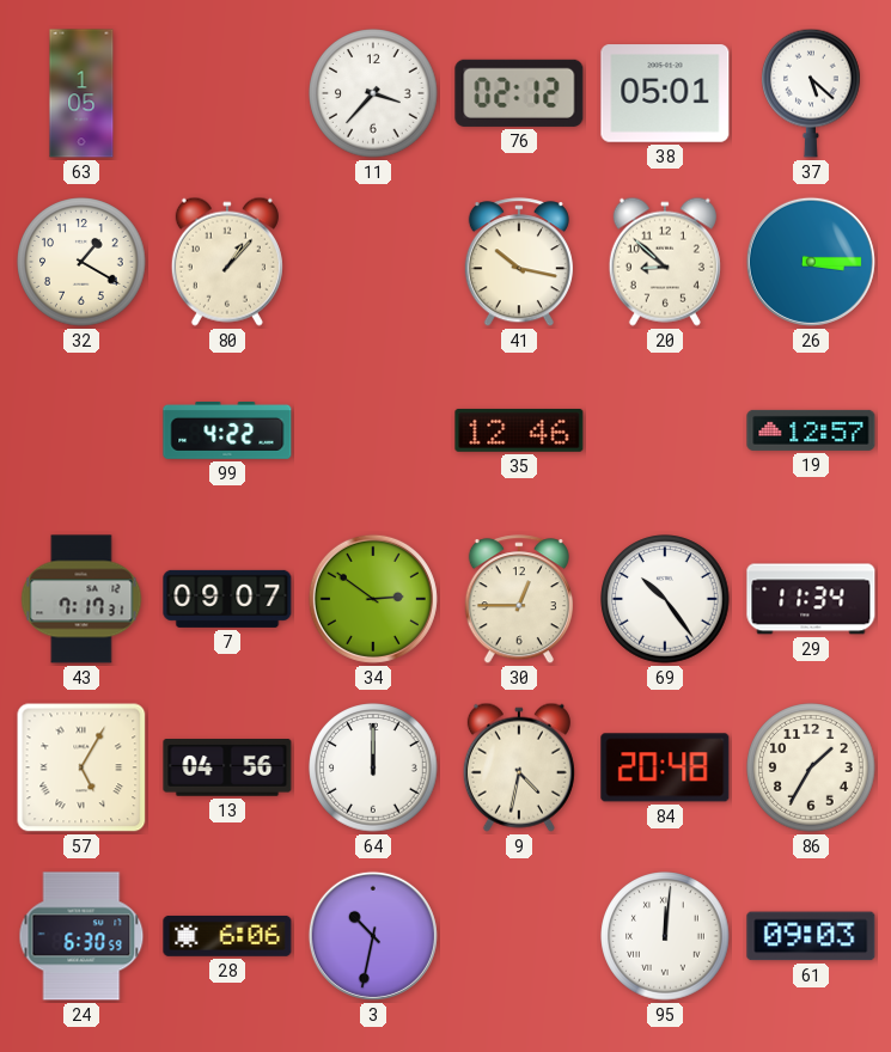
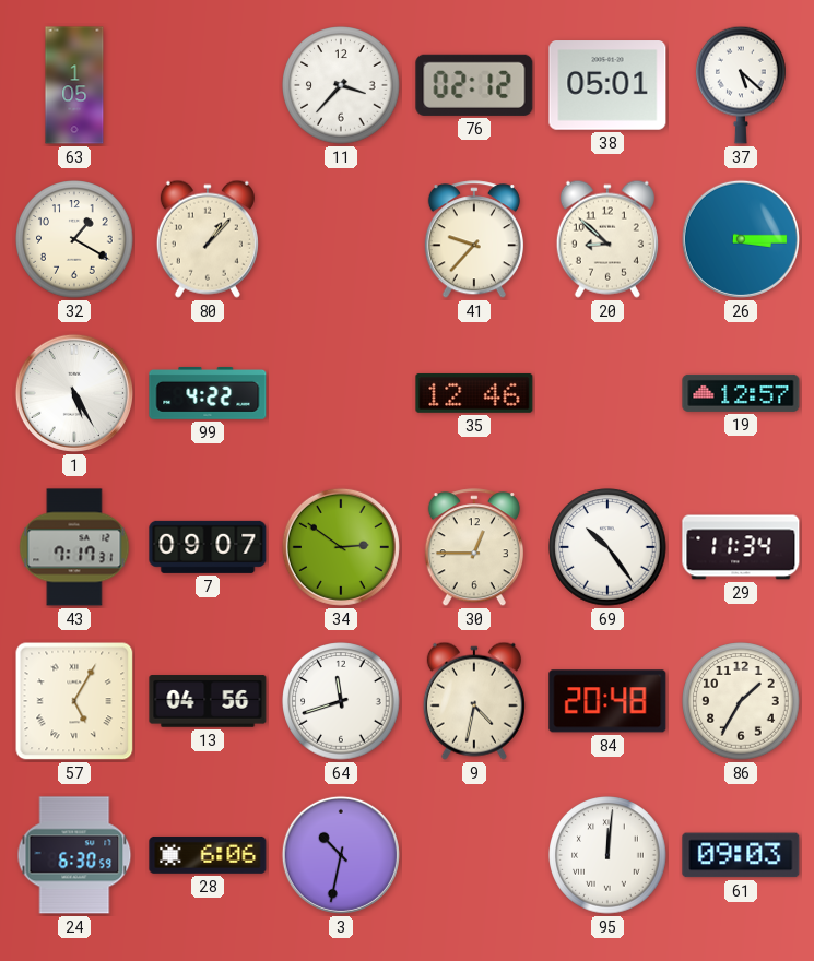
41: 10:17 -> 9:37
1: none -> 5:25
64: 12:00 -> 11:42
